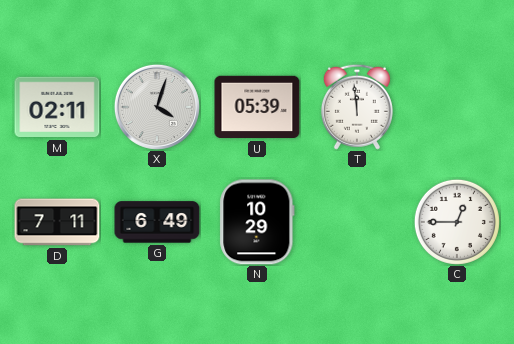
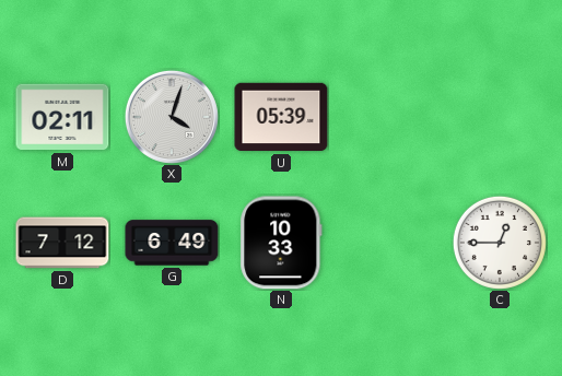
T: 11:59 -> none
D: 7:11 -> 7:12
N: 10:29 -> 10:33
